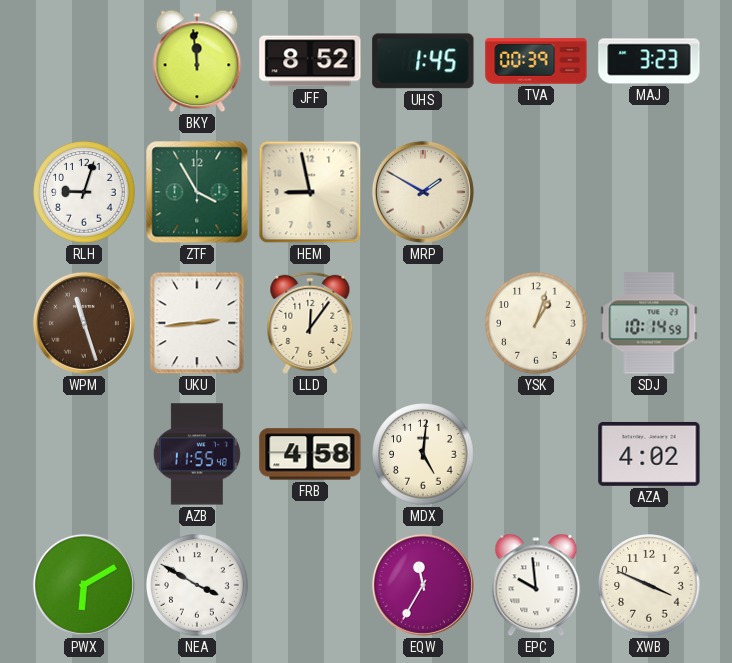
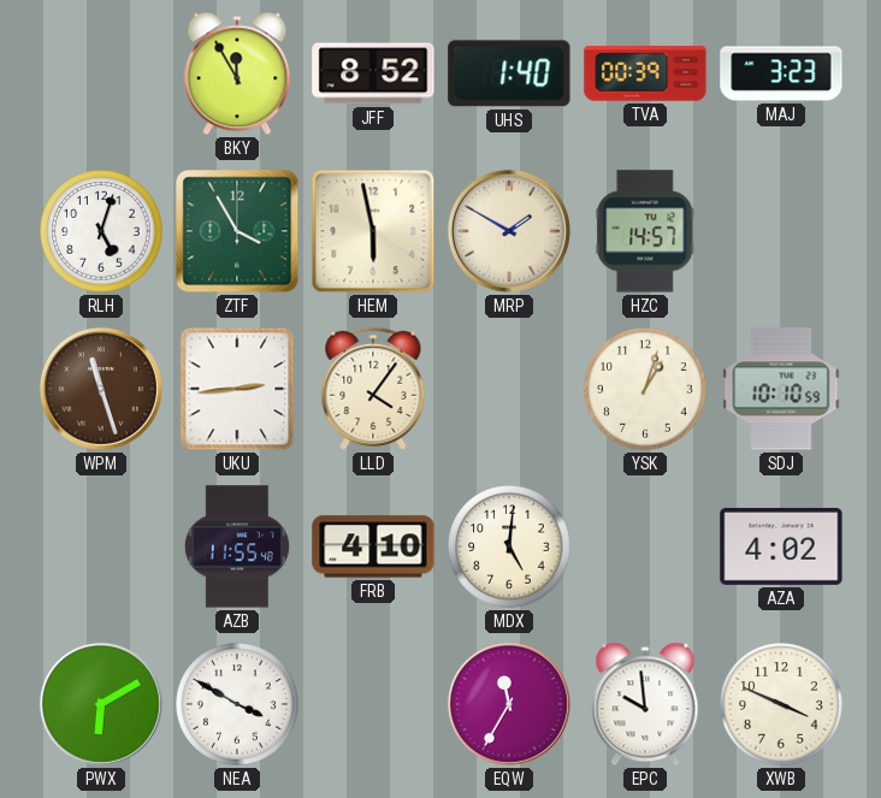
BKY: 11:59 -> 11:55
UHS: 1:45 -> 1:40
RLH: 9:03 -> 5:03
HEM: 8:58 -> 5:58
HZC: none -> 14:57
LLD: 12:06 -> 4:06
SDJ: 10:14 -> 10:10
FRB: 4:58 -> 4:10
